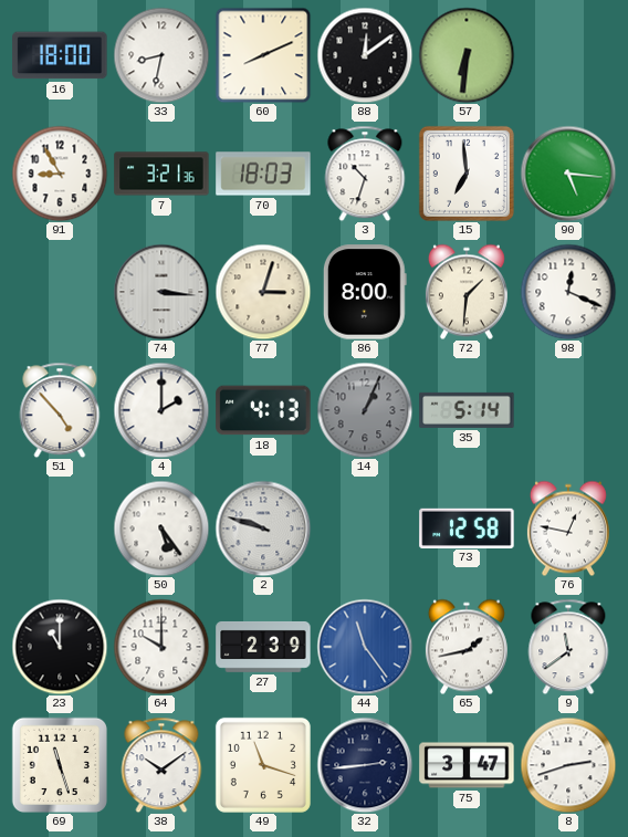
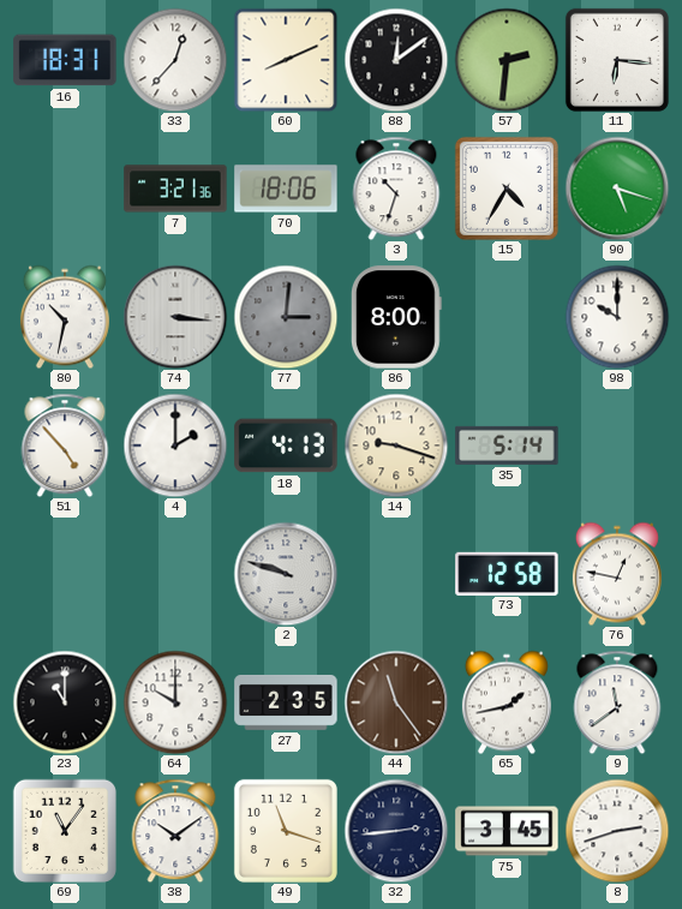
16: 18:00 -> 18:31
33: 8:32 -> 12:37
57: 6:31 -> 2:31
11: none -> 6:16
91: 8:55 -> none
70: 18:03 -> 18:06
15: 6:59 -> 4:35
90: 5:16 -> 5:18
80: none -> 10:32
77: 3:03 -> 3:01
77 dial: cream -> grey
72: 1:31 -> none
98: 12:19 -> 10:00
14: 1:04 -> 9:18
14 dial: grey -> cream
50: 5:24 -> none
27: 2:39 -> 2:35
44 dial: blue -> brown
69: 11:27 -> 11:06
75: 3:47 -> 3:45
